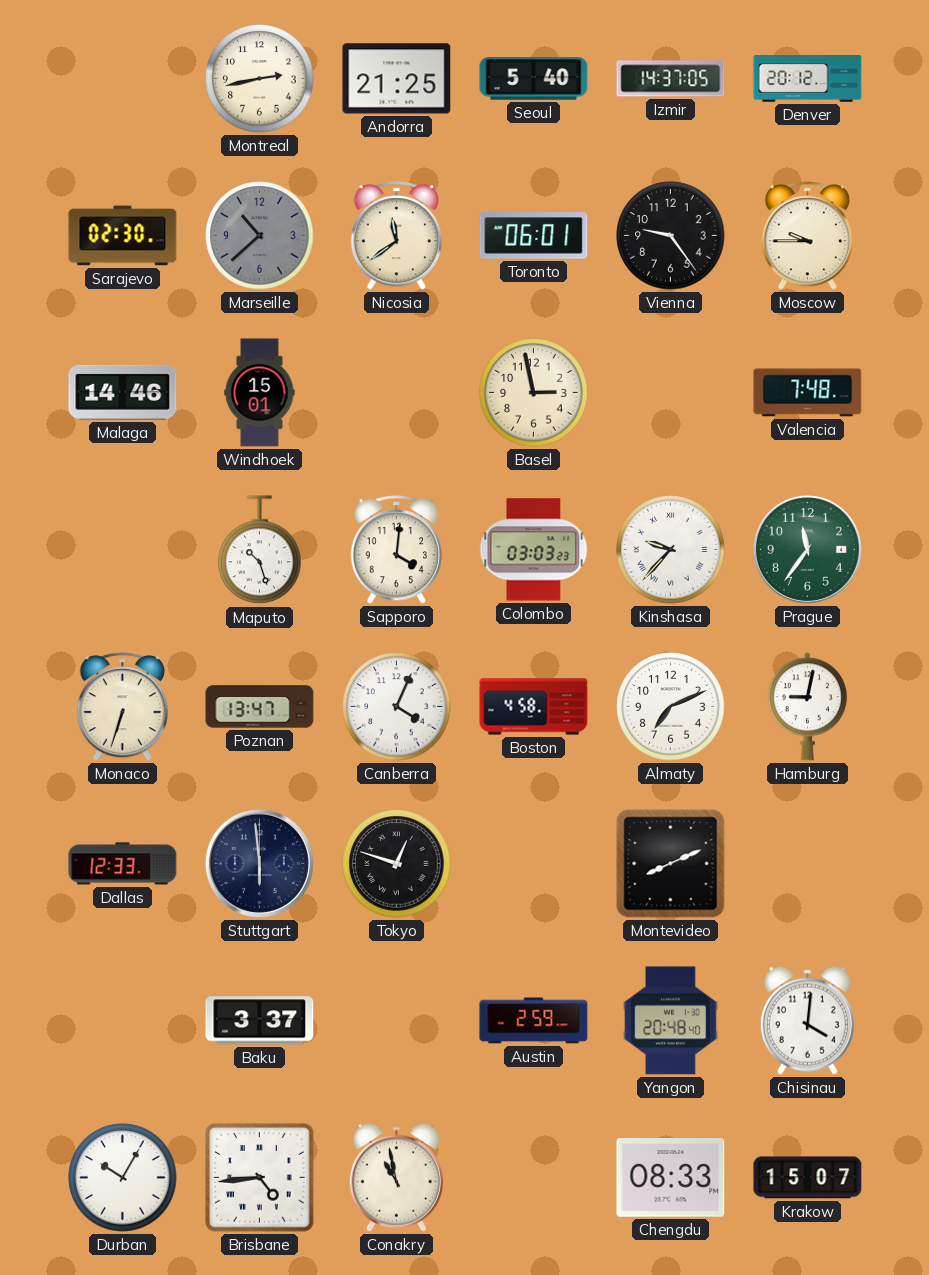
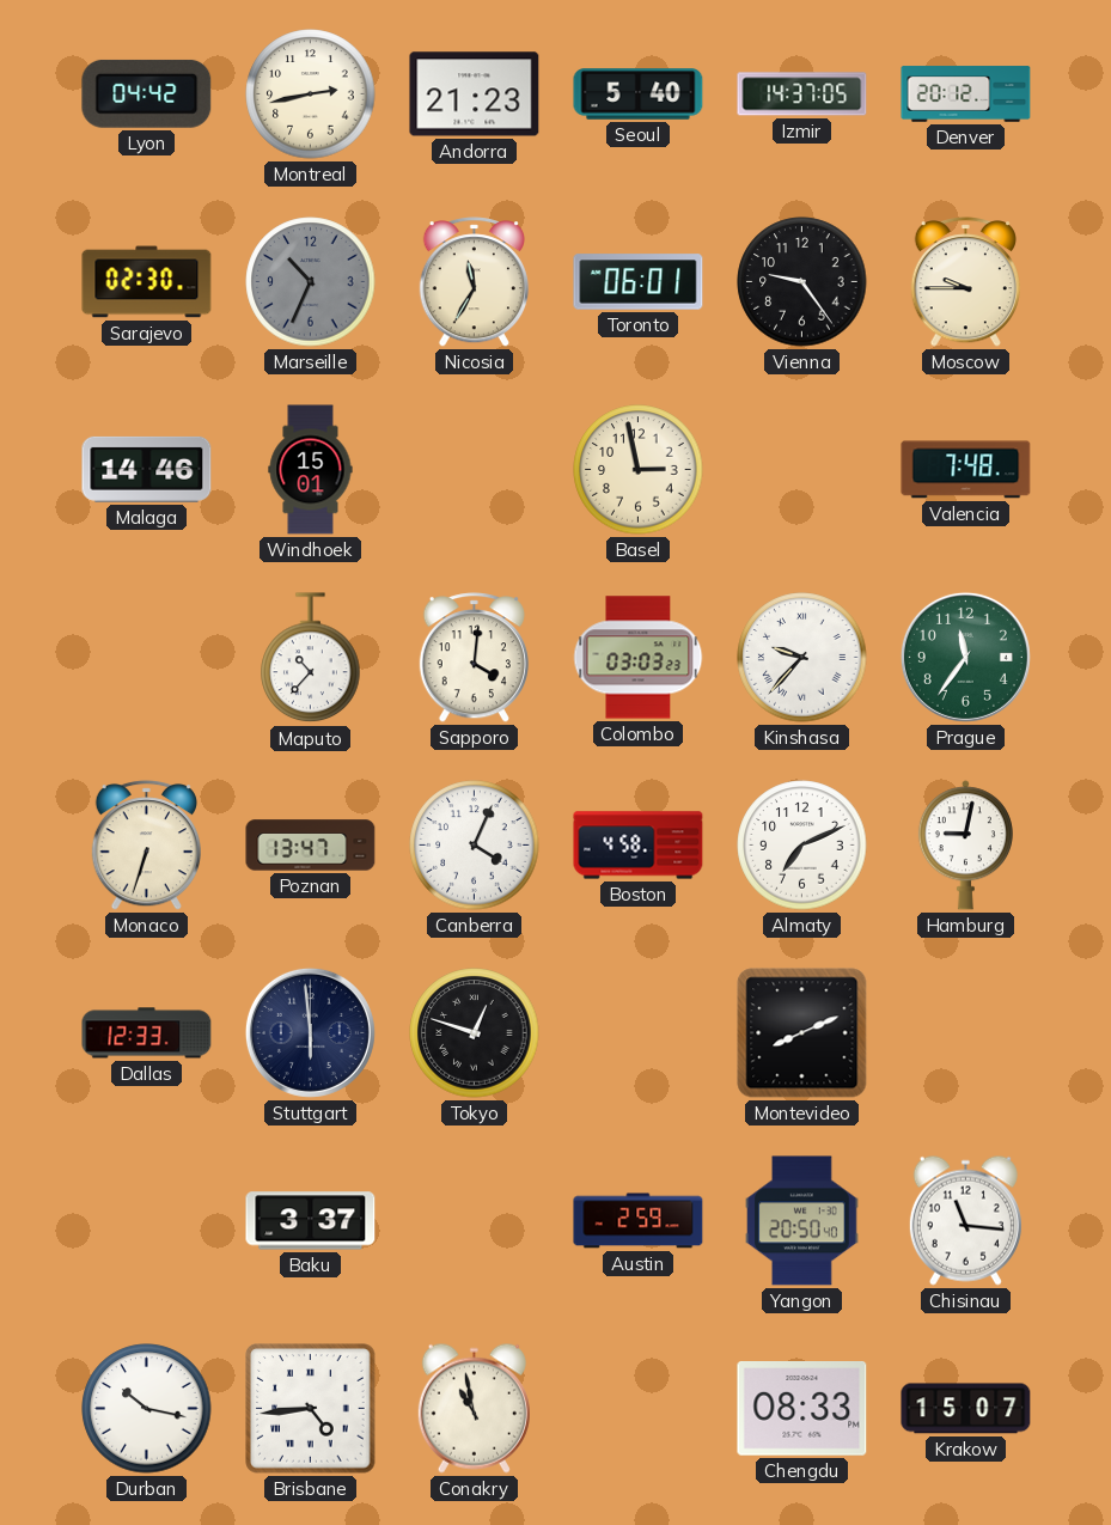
Lyon: none -> 04:42
Andorra: 21:25 -> 21:23
Marseille: 10:38 -> 10:34
Nicosia: 11:39 -> 11:35
Maputo: 10:27 -> 10:37
Yangon: 20:48 -> 20:50
Chisinau: 4:01 -> 11:16
Durban: 10:05 -> 10:17
